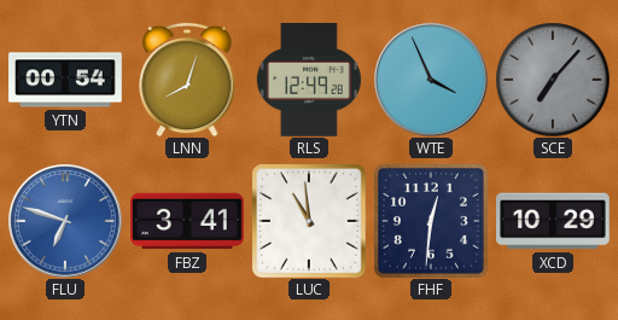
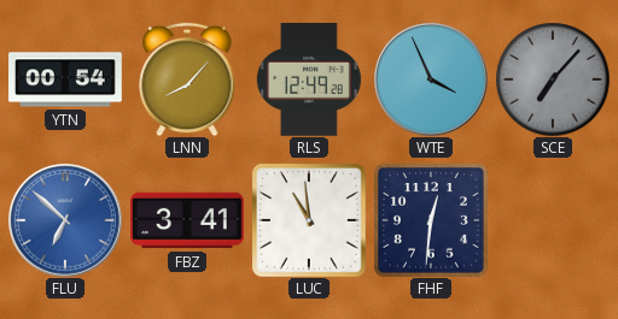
LNN: 8:03 -> 8:07
FLU: 6:48 -> 6:52
XCD: 10:29 -> none
